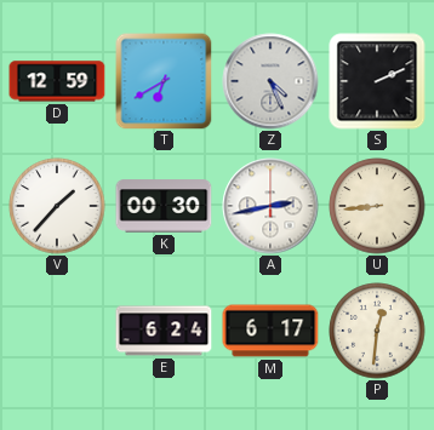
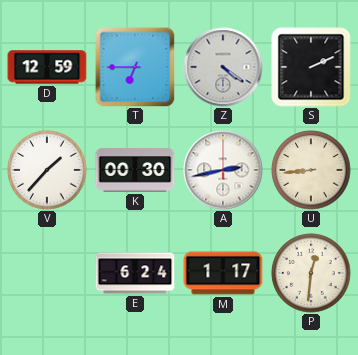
T: 6:40 -> 6:45
Z: 4:26 -> 4:21
M: 6:17 -> 1:17
